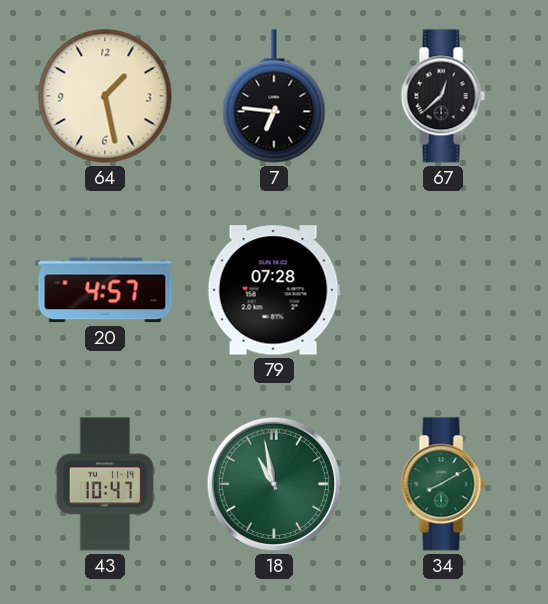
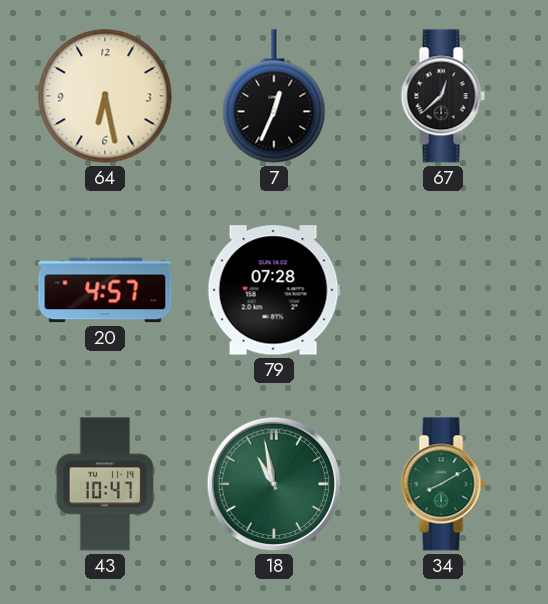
64: 1:28 -> 6:28
7: 6:46 -> 12:34
